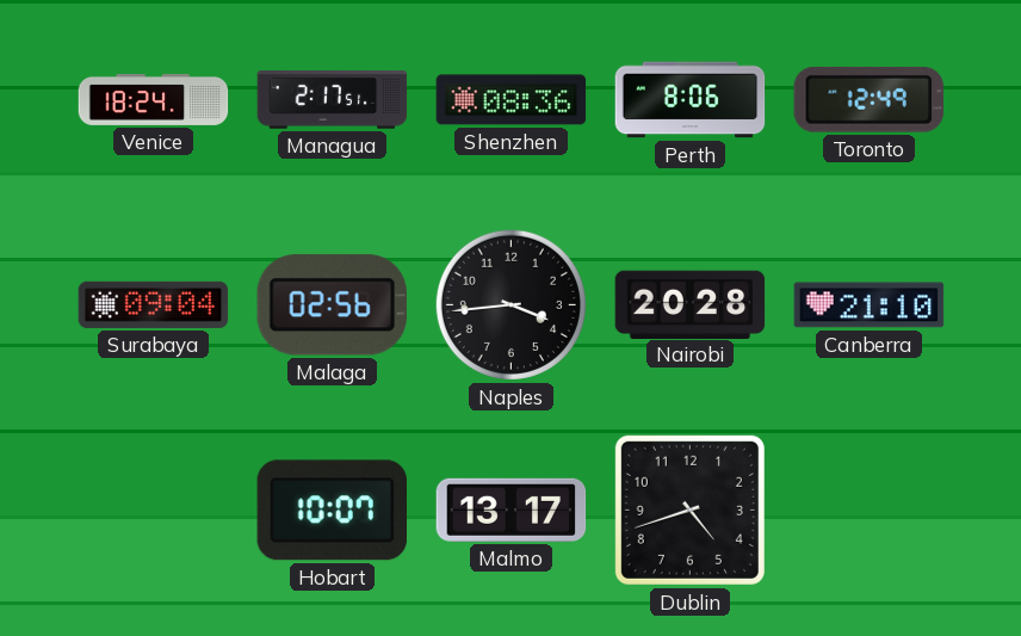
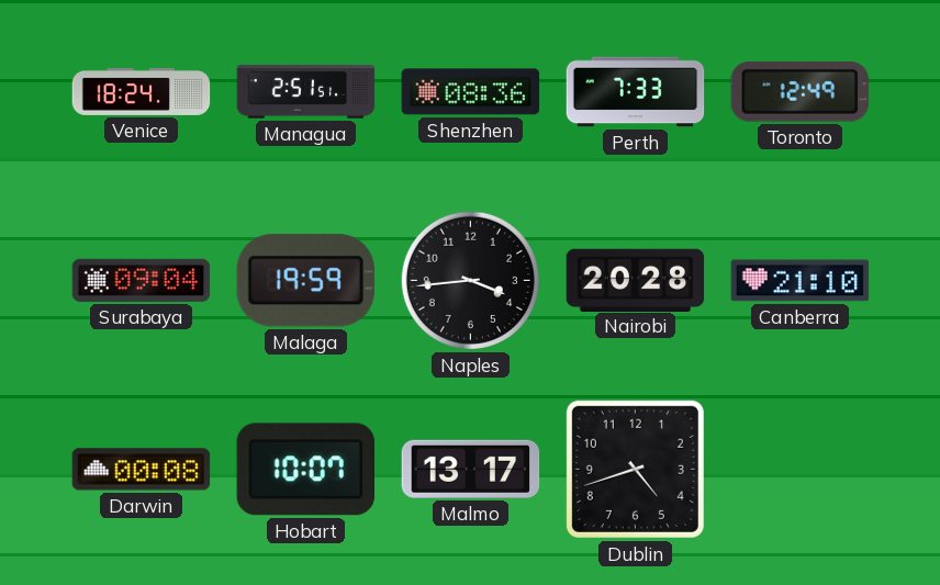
Managua: 2:17 -> 2:51
Perth: 8:06 -> 7:33
Malaga: 02:56 -> 19:59
Darwin: none -> 00:08
